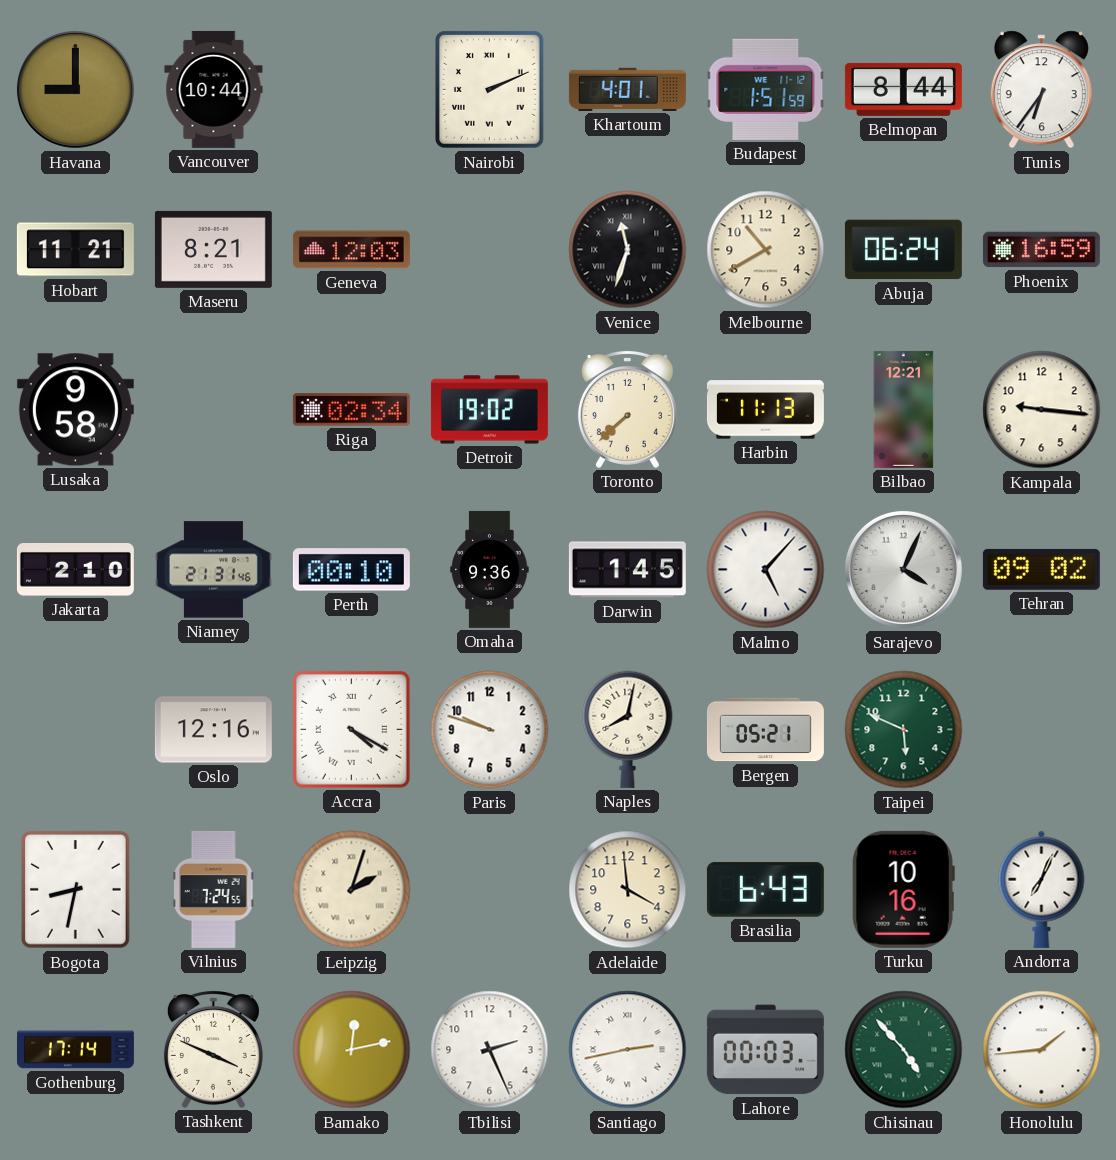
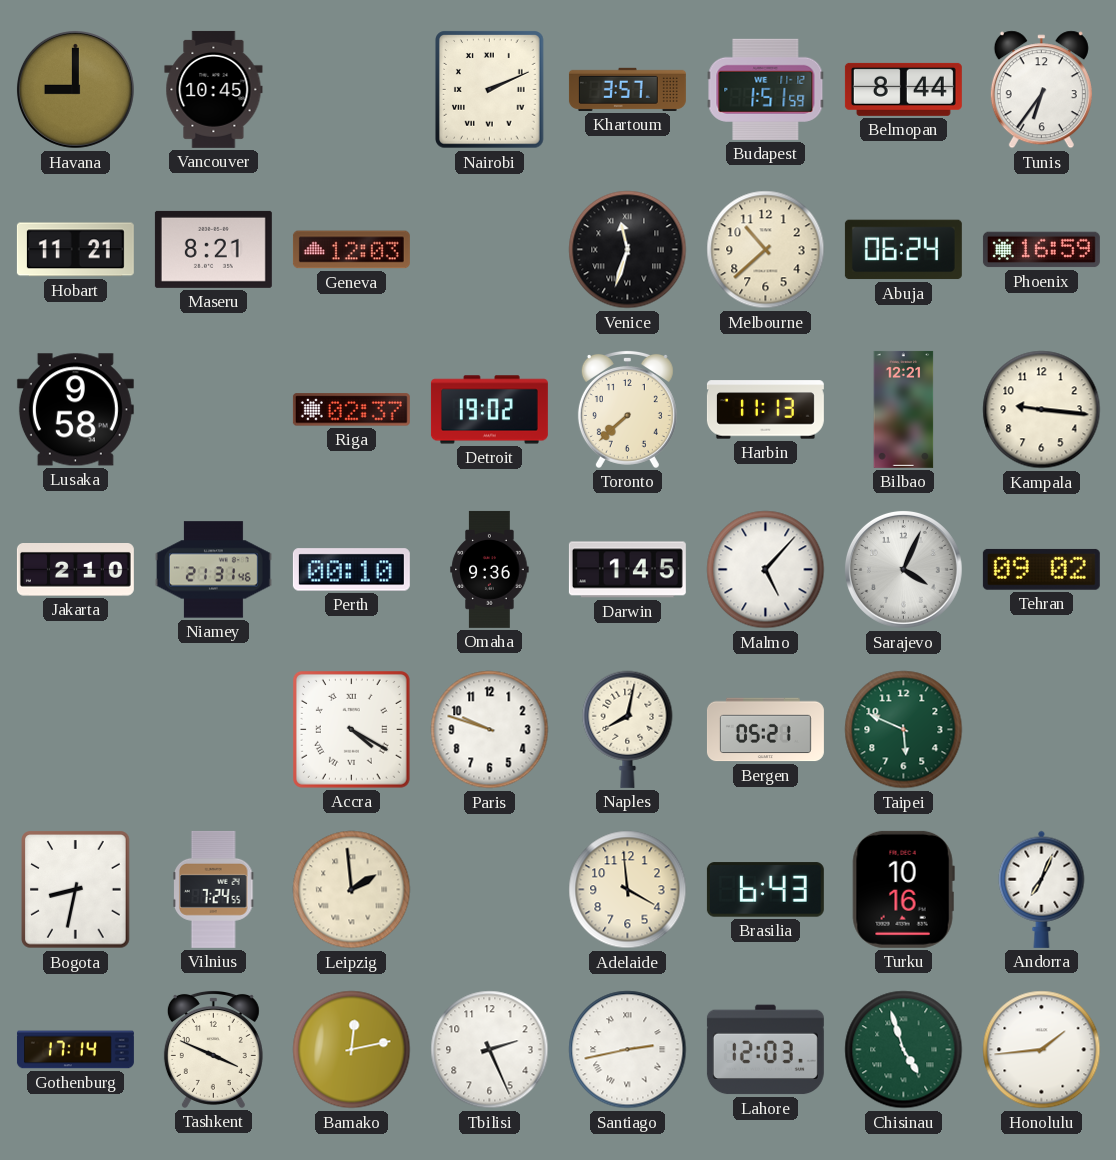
Vancouver: 10:44 -> 10:45
Khartoum: 4:01 -> 3:57
Melbourne: 10:40 -> 10:38
Riga: 02:34 -> 02:37
Oslo: 12:16 -> none
Leipzig: 2:03 -> 1:59
Lahore: 00:03 -> 12:03
Chisinau: 4:53 -> 4:57
